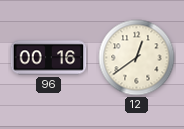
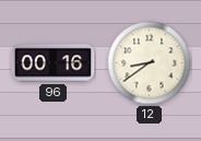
12: 12:39 -> 8:39
